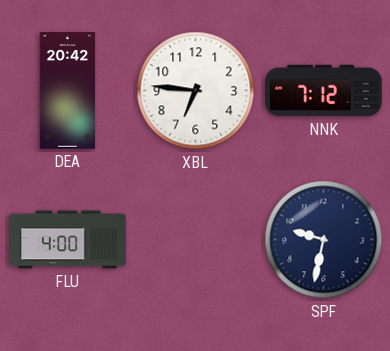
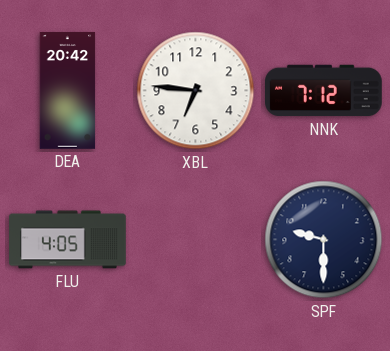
FLU: 4:00 -> 4:05
SPF: 9:32 -> 9:30
